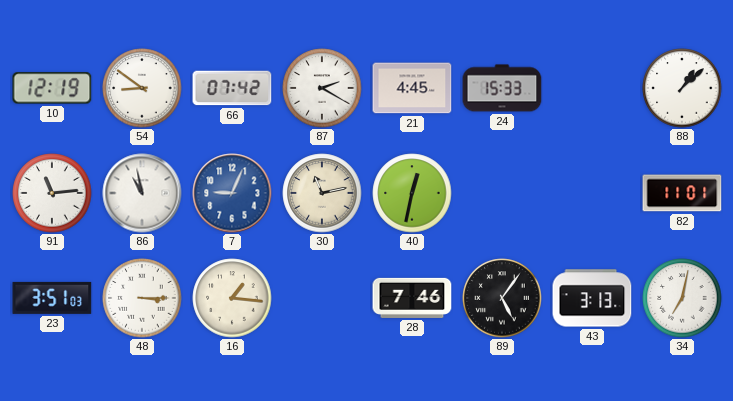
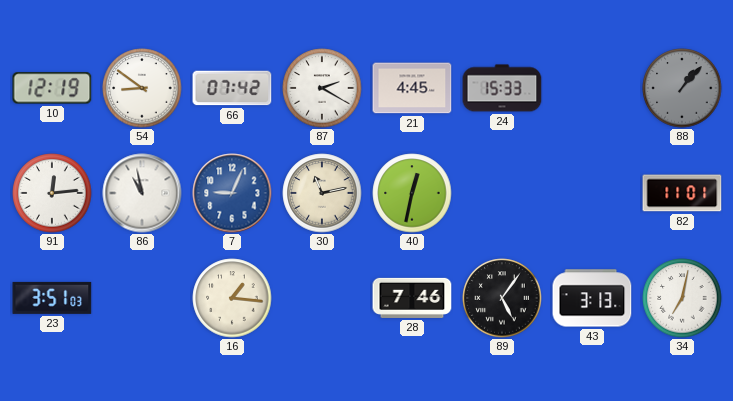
88: 1:08 -> 1:07
88 dial: white -> grey
91: 11:14 -> 12:14
48: 3:15 -> none
